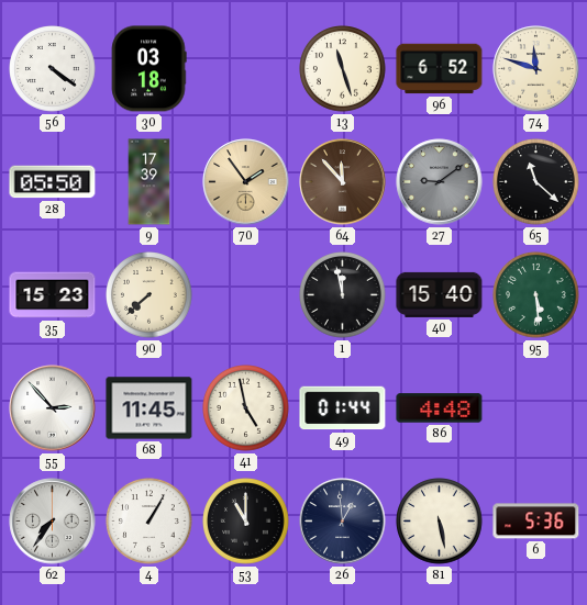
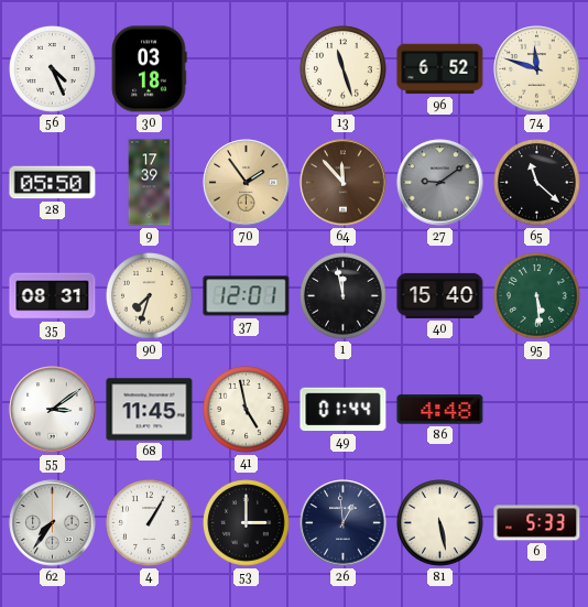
56: 4:21 -> 4:26
35: 15:23 -> 08:31
90: 7:38 -> 7:33
37: none -> 12:01
55: 2:53 -> 3:09
53: 11:00 -> 3:00
6: 5:36 -> 5:33
